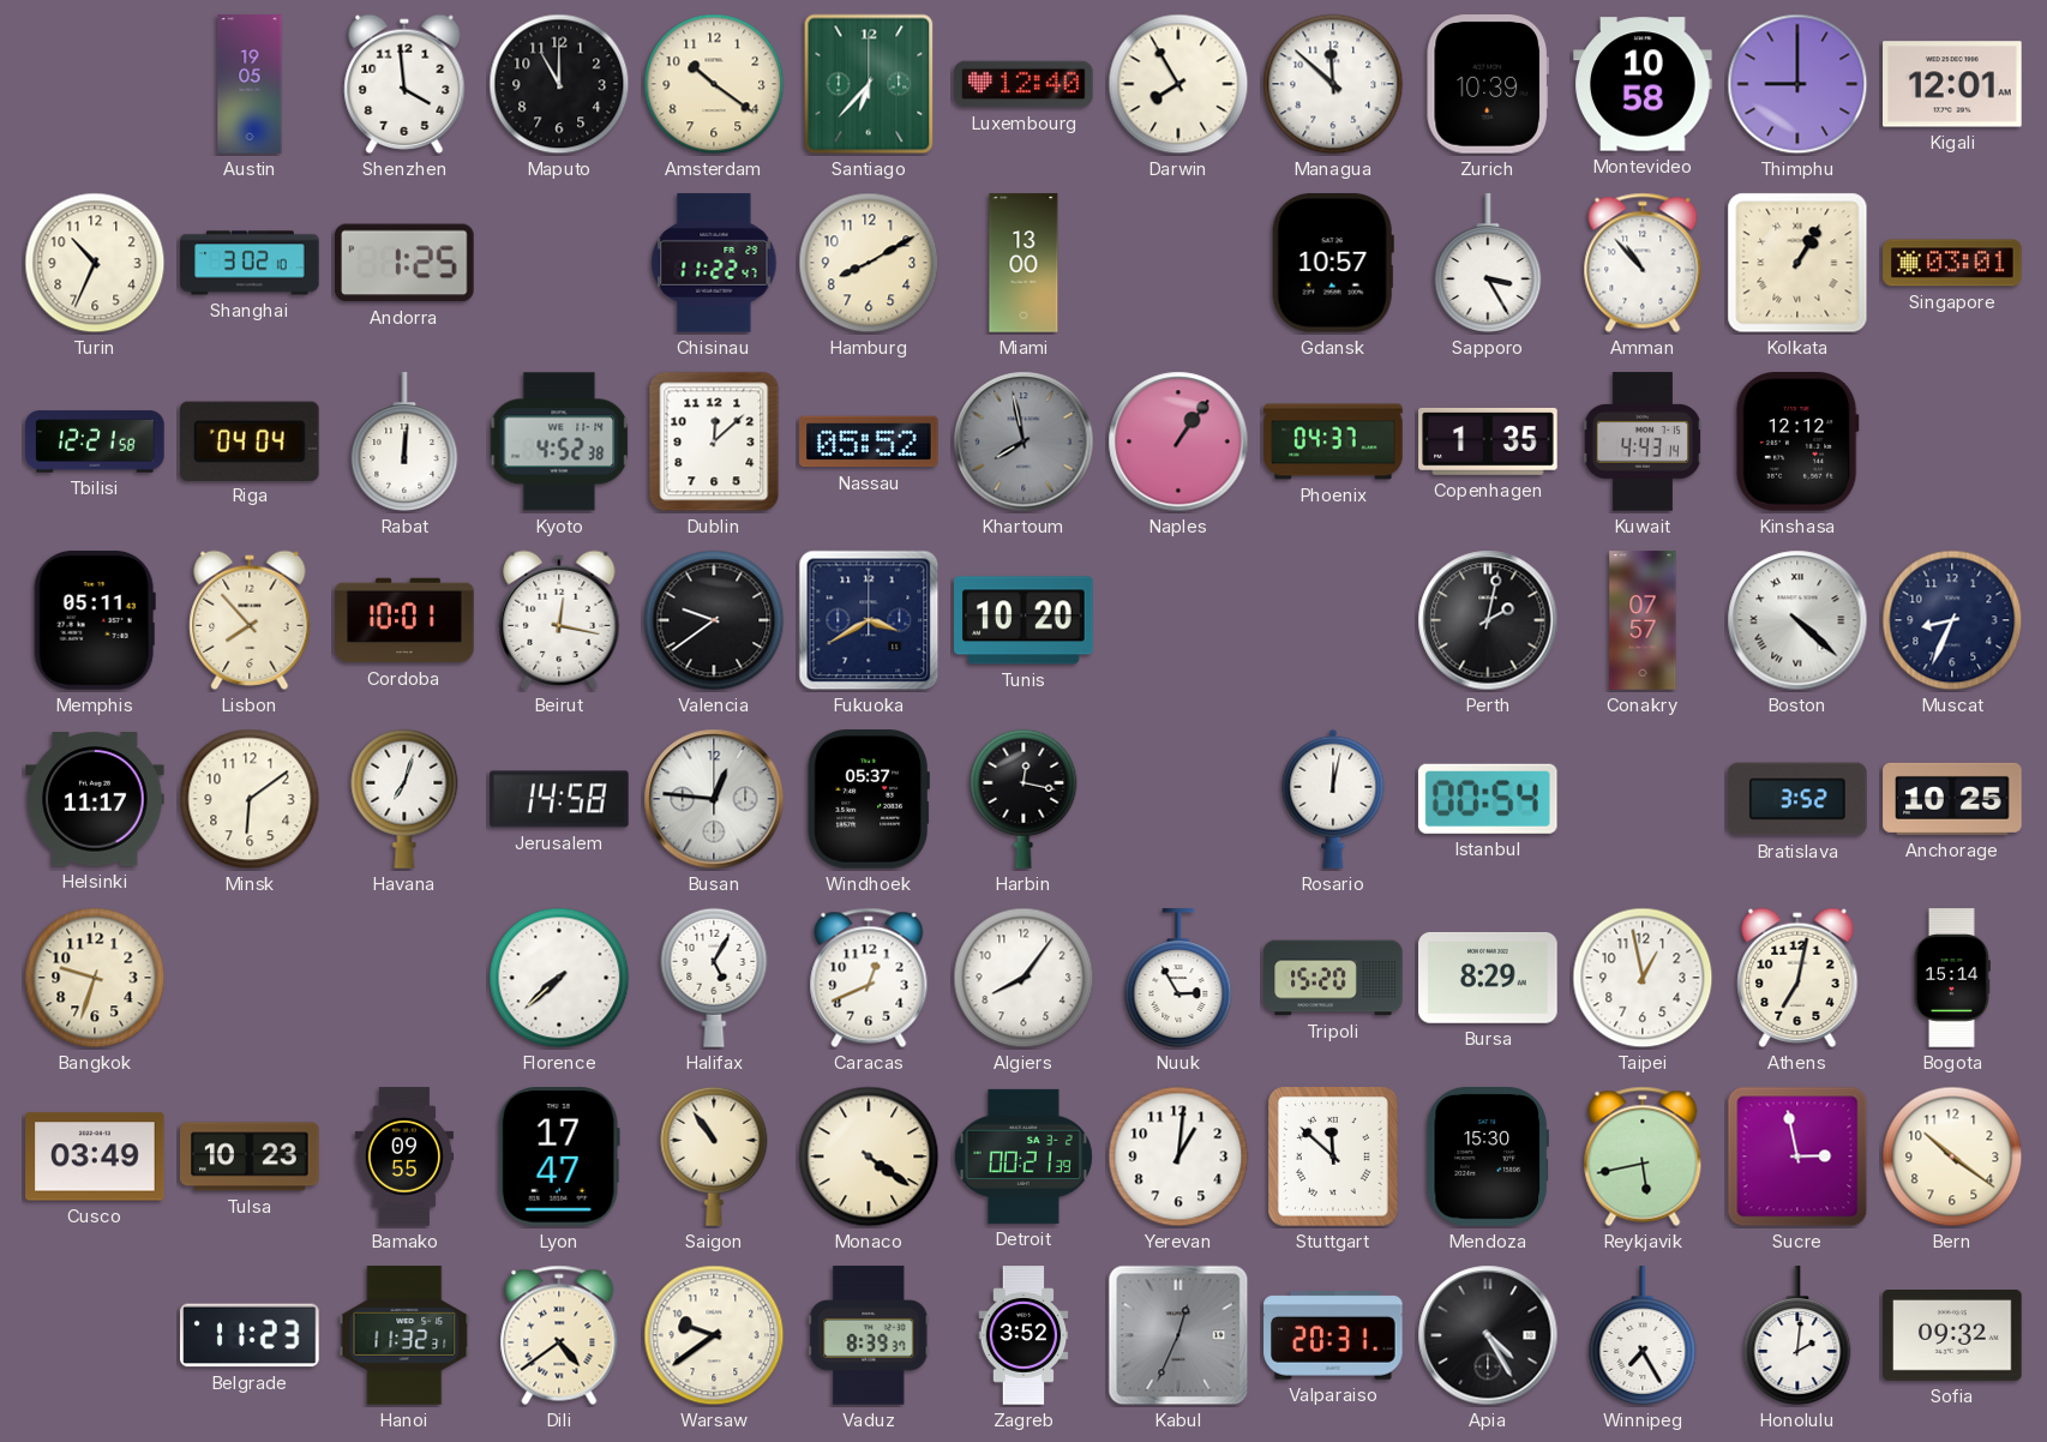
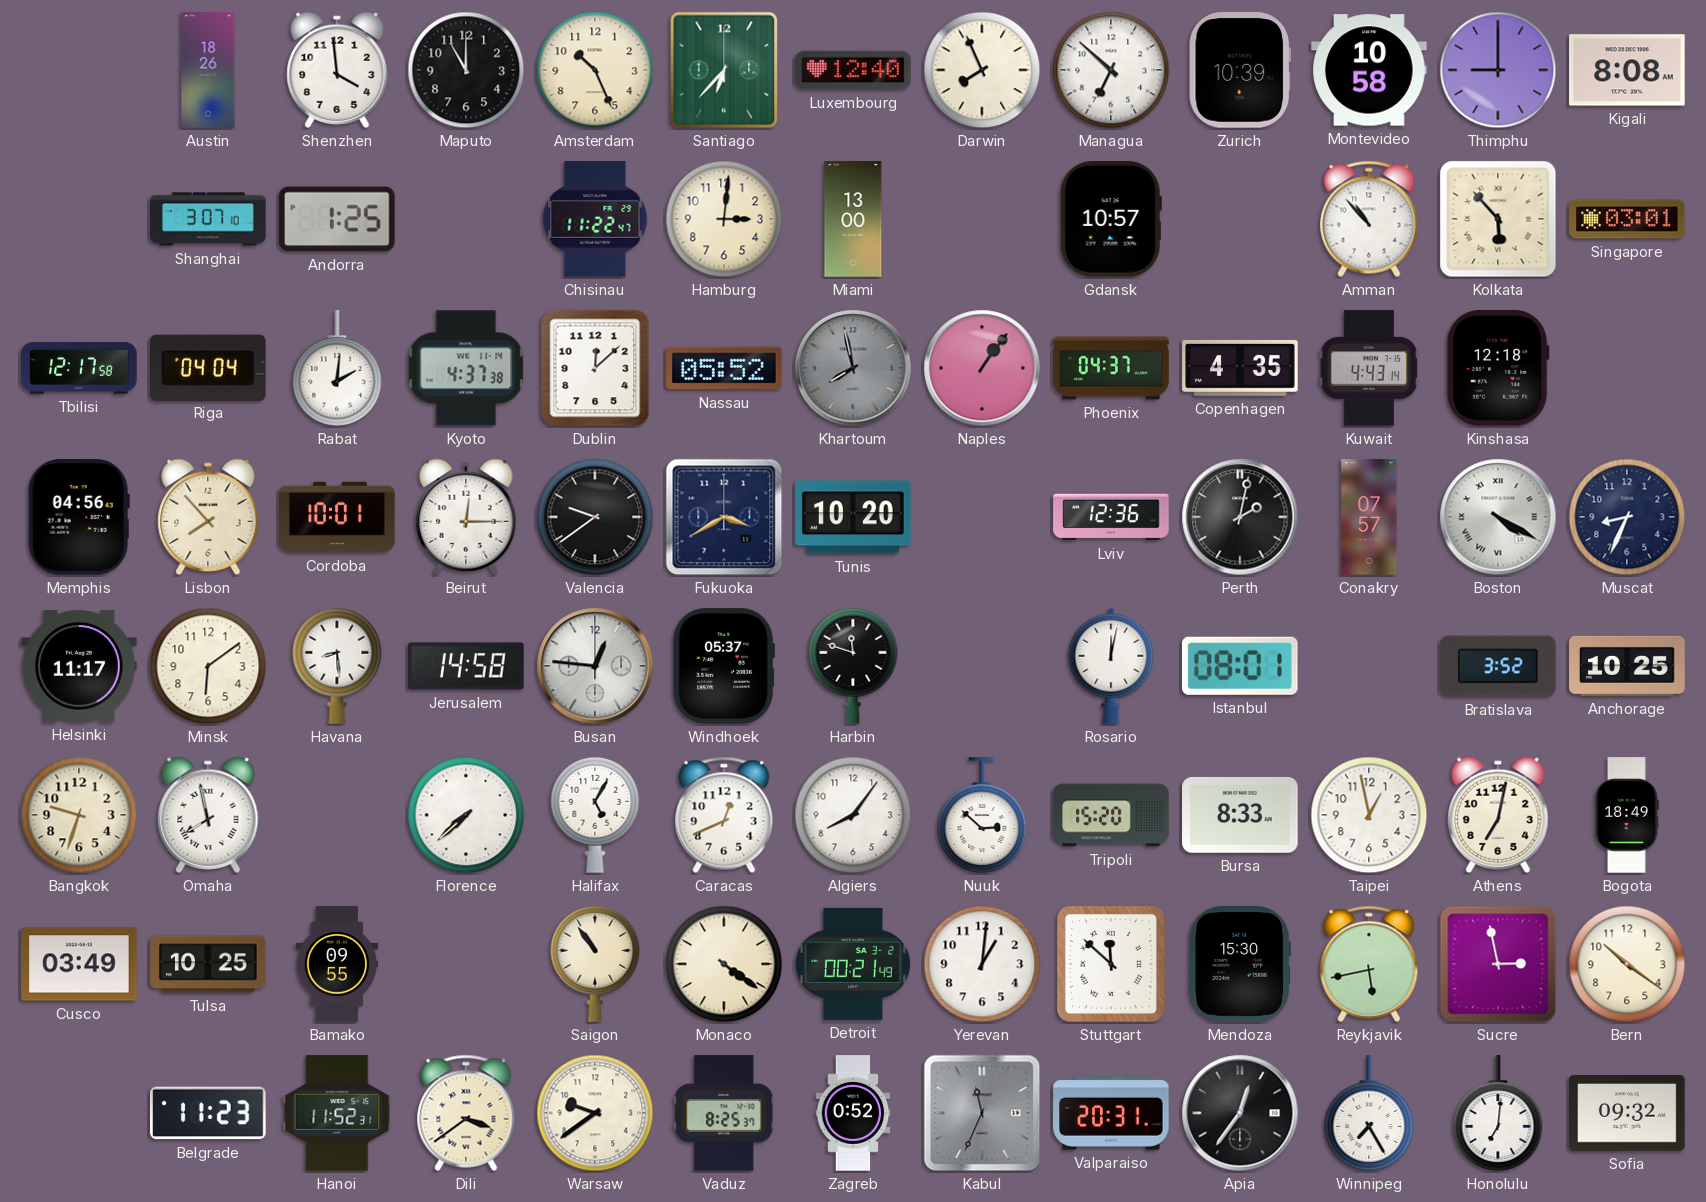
Austin: 19:05 -> 18:26
Amsterdam: 10:21 -> 10:26
Darwin: 7:55 -> 7:56
Managua: 11:52 -> 6:52
Kigali: 12:01 -> 8:08
Turin: 10:34 -> none
Shanghai: 3:02 -> 3:07
Hamburg: 8:10 -> 3:01
Sapporo: 3:25 -> none
Kolkata: 1:05 -> 5:53
Tbilisi: 12:21 -> 12:17
Rabat: 12:01 -> 2:01
Kyoto: 4:52 -> 4:37
Copenhagen: 1:35 -> 4:35
Kinshasa: 12:12 -> 12:18
Memphis: 05:11 -> 04:56
Beirut: 12:17 -> 12:15
Lviv: none -> 12:36
Boston: 4:22 -> 4:20
Havana: 7:03 -> 8:29
Harbin: 12:17 -> 11:48
Istanbul: 00:54 -> 08:01
Omaha: none -> 7:58
Nuuk: 2:55 -> 2:52
Bursa: 8:29 -> 8:33
Bogota: 15:14 -> 18:49
Tulsa: 10:23 -> 10:25
Lyon: 17:47 -> none
Detroit: 00:21:39 -> 00:21:49
Hanoi: 11:32 -> 11:52
Dili: 4:39 -> 3:39
Vaduz: 8:39 -> 8:25
Zagreb: 3:52 -> 0:52
Kabul: 12:34 -> 11:34
Apia: 4:25 -> 12:36
Honolulu: 2:01 -> 7:01
